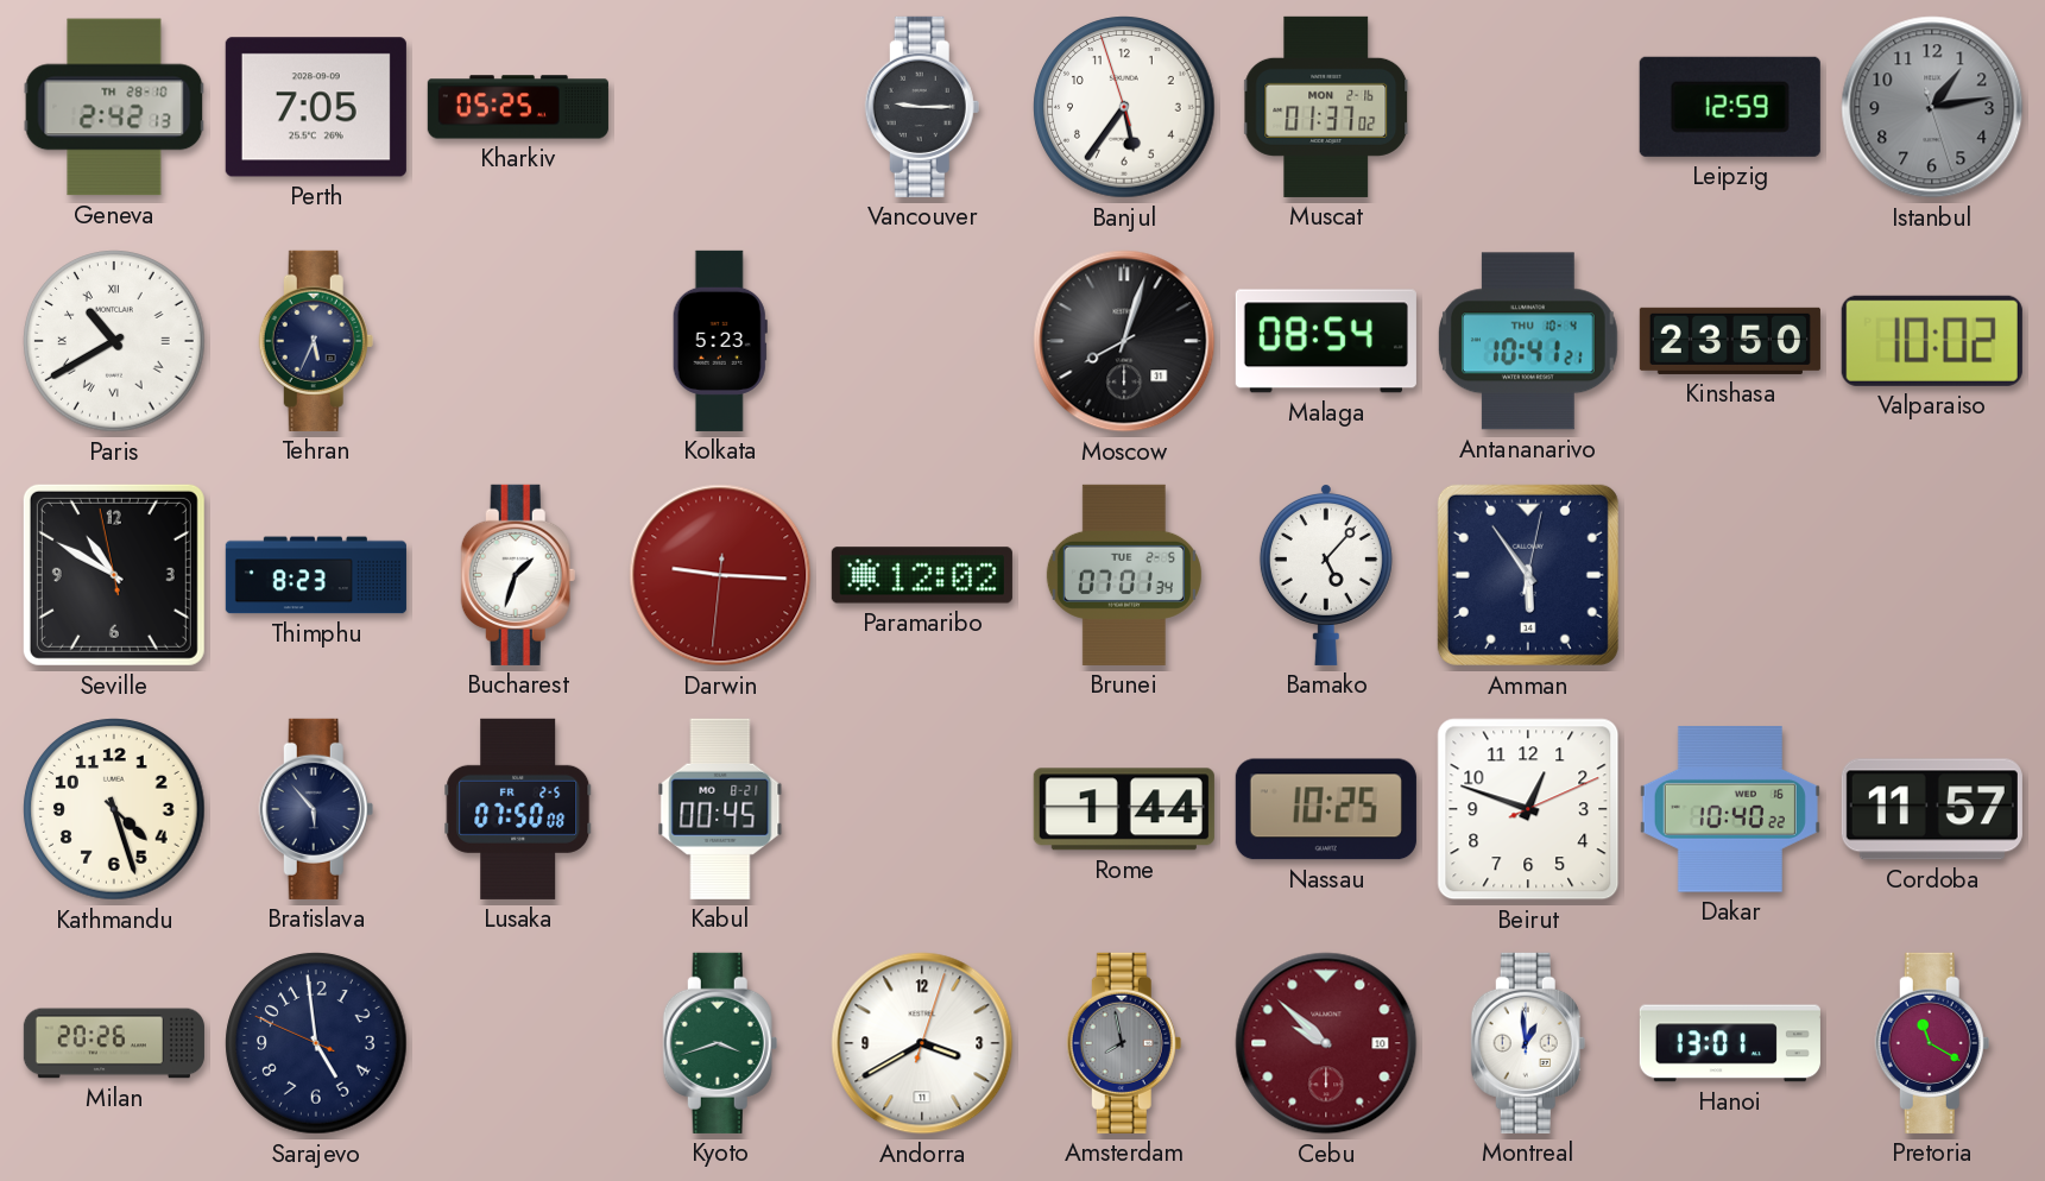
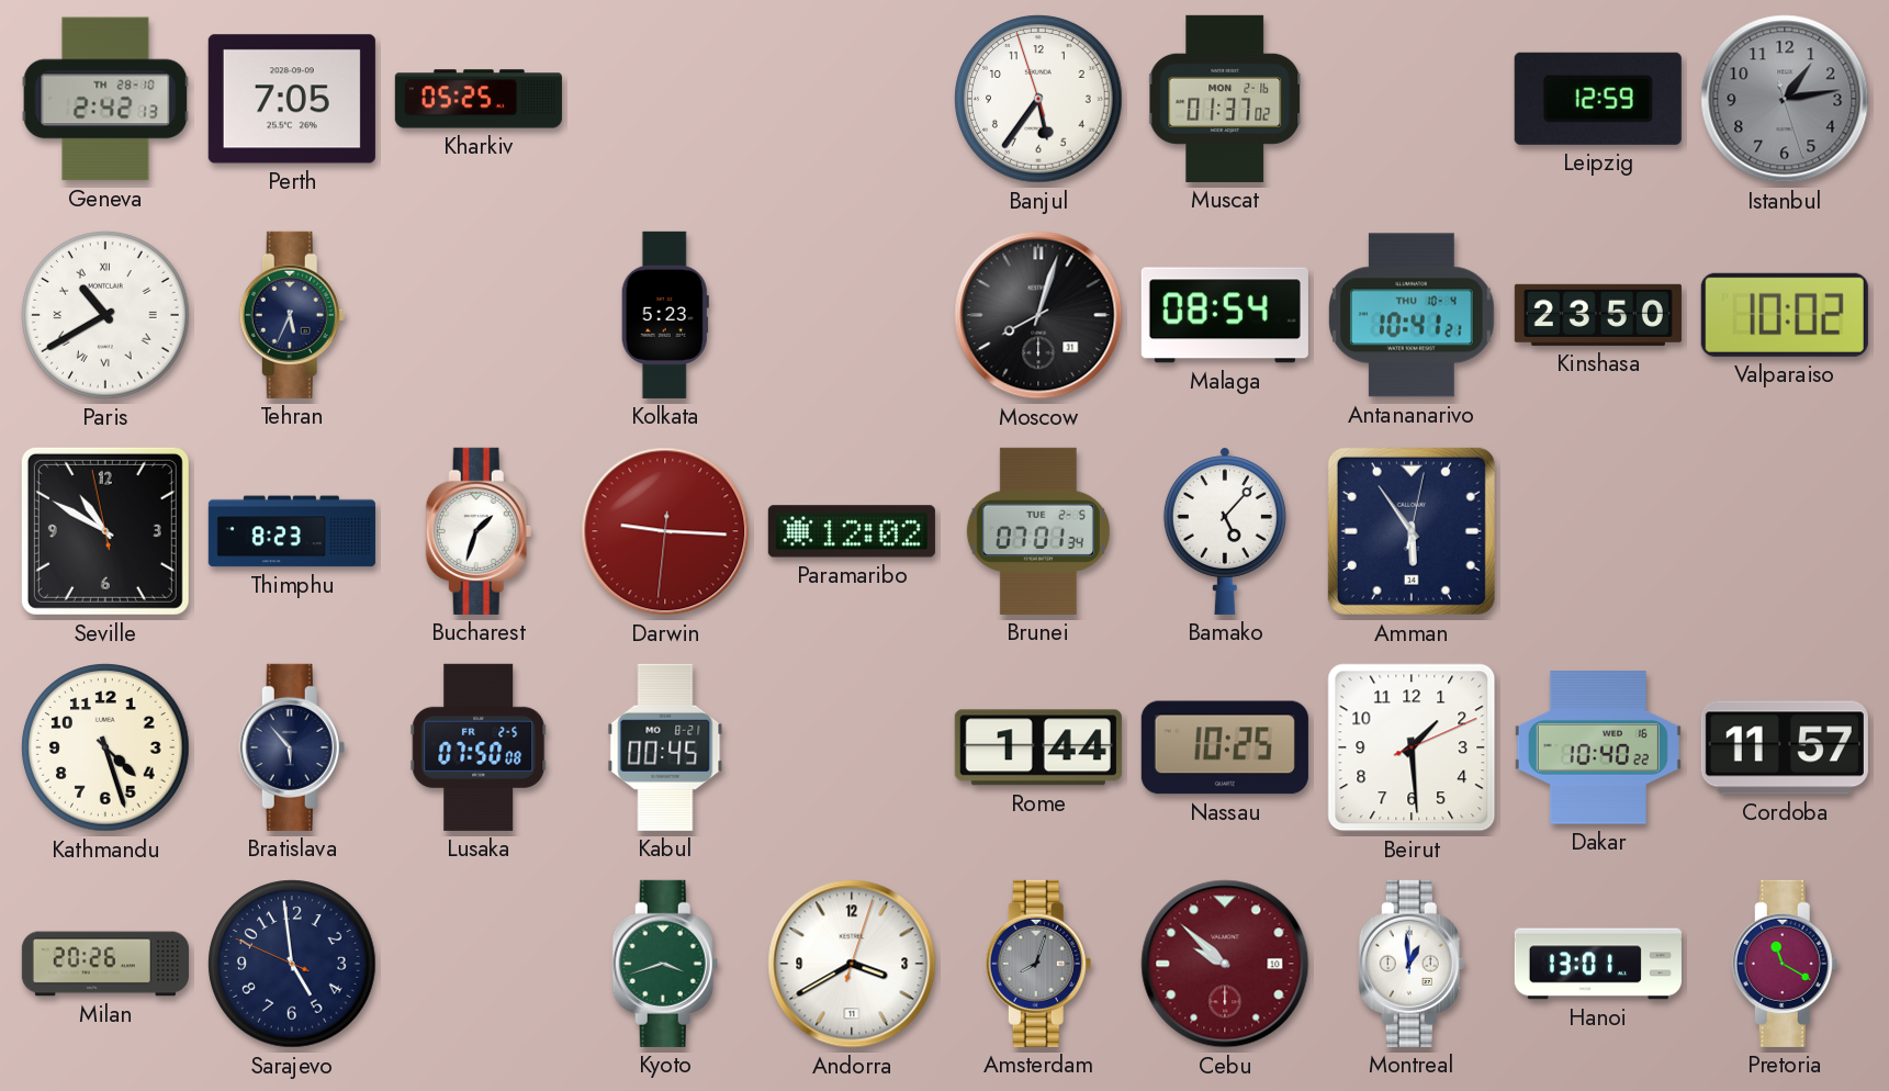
Vancouver: 9:15 -> none
Beirut: 12:48 -> 1:29
Amsterdam: 7:58 -> 8:03
